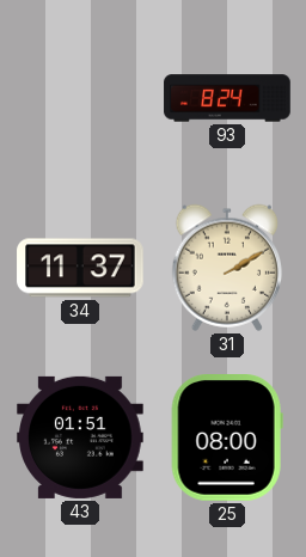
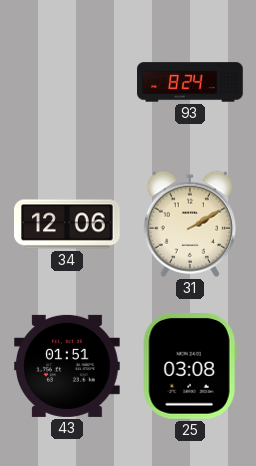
34: 11:37 -> 12:06
25: 08:00 -> 03:08
